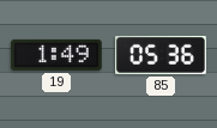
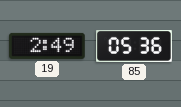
19: 1:49 -> 2:49
